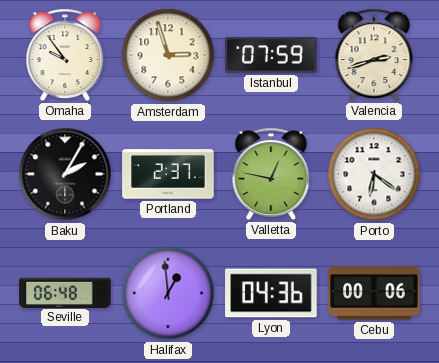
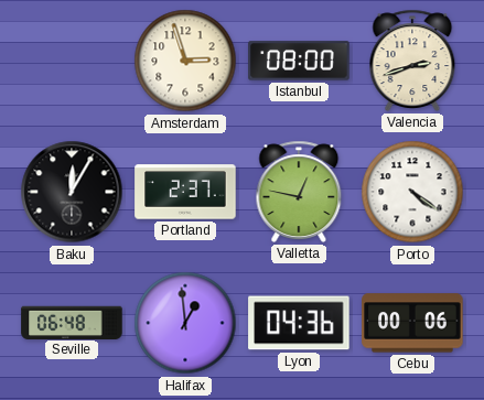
Omaha: 9:54 -> none
Istanbul: 07:59 -> 08:00
Baku: 2:05 -> 12:05
Porto: 6:21 -> 4:21
